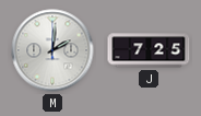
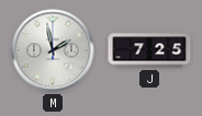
M: 2:01 -> 1:58
